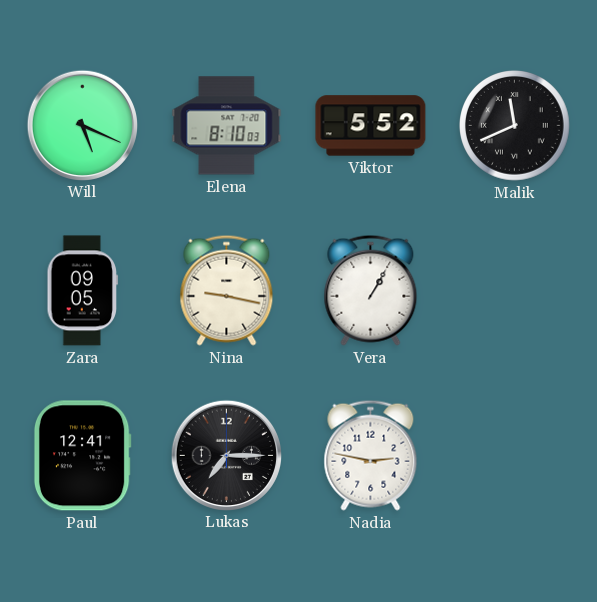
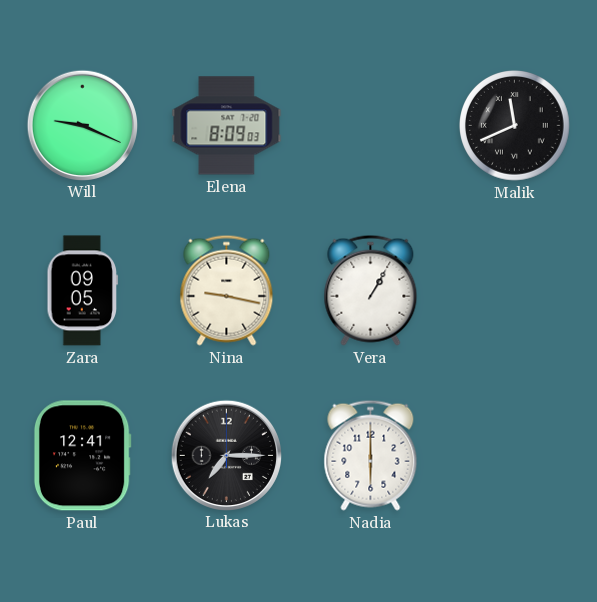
Will: 5:19 -> 9:19
Elena: 8:10 -> 8:09
Viktor: 5:52 -> none
Nadia: 2:47 -> 6:00
